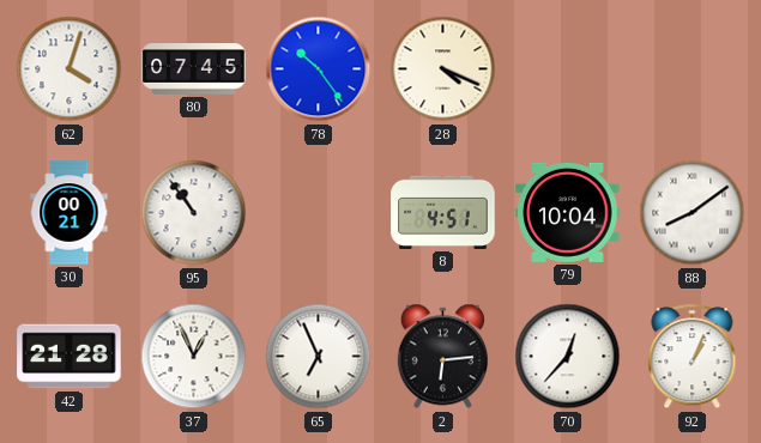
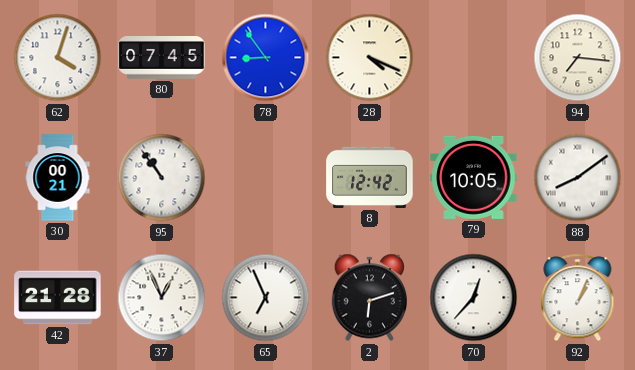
78: 10:24 -> 8:54
94: none -> 7:16
8: 4:51 -> 12:42
79: 10:04 -> 10:05
2: 6:14 -> 6:12
